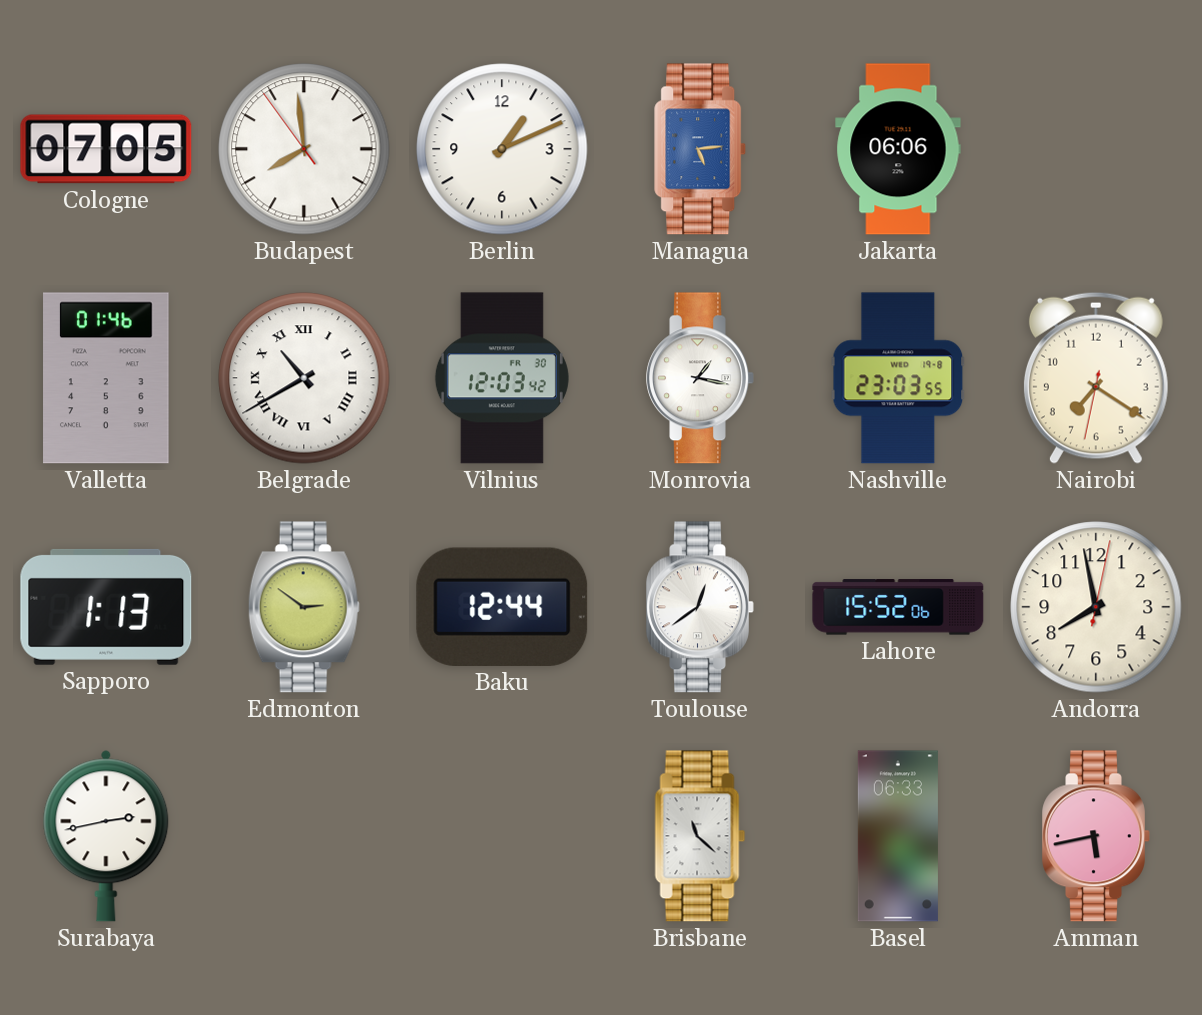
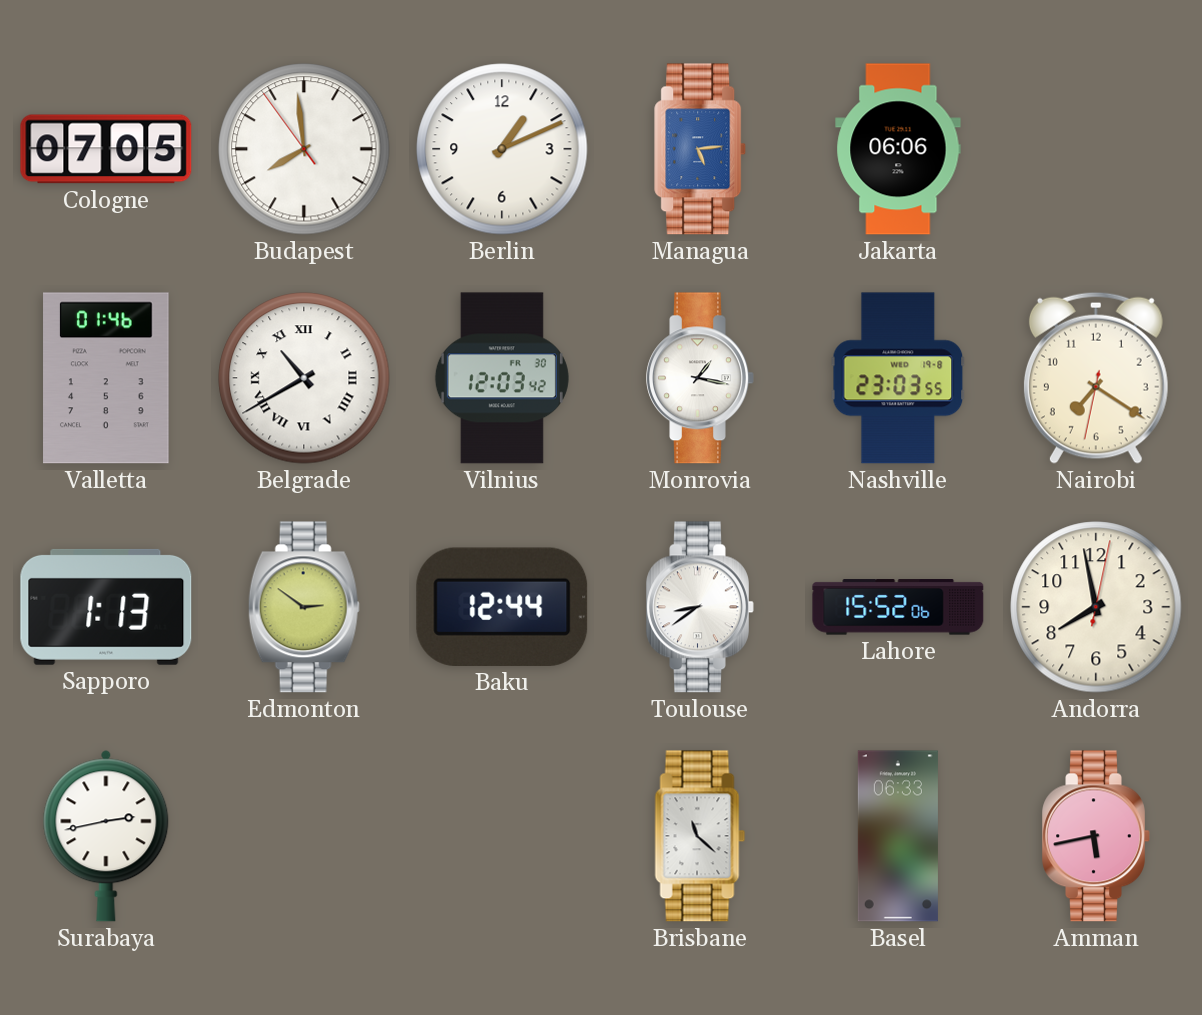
Toulouse: 12:39 -> 8:39
